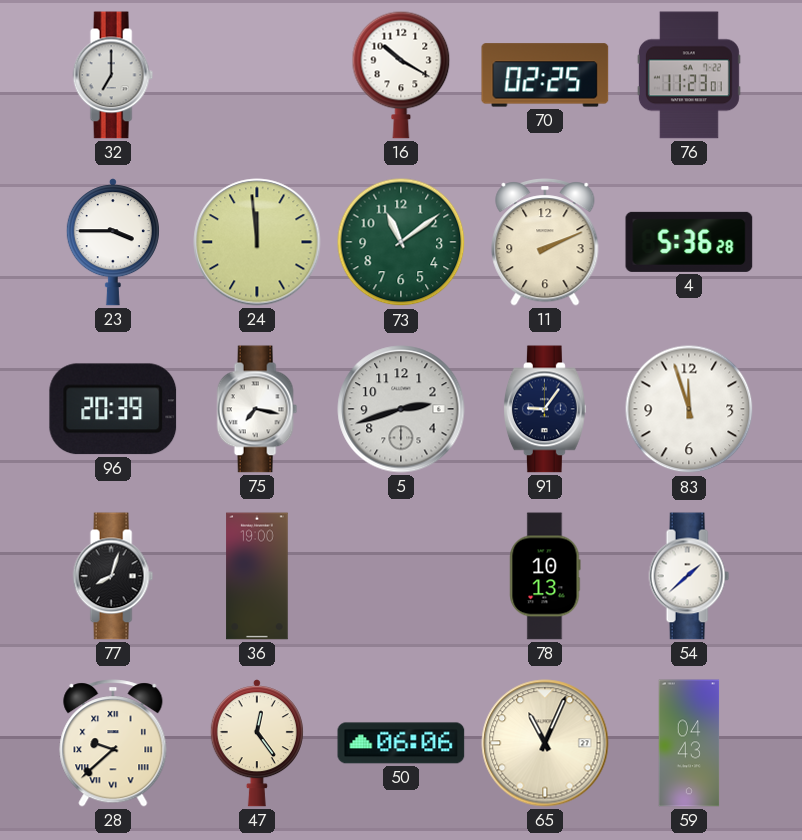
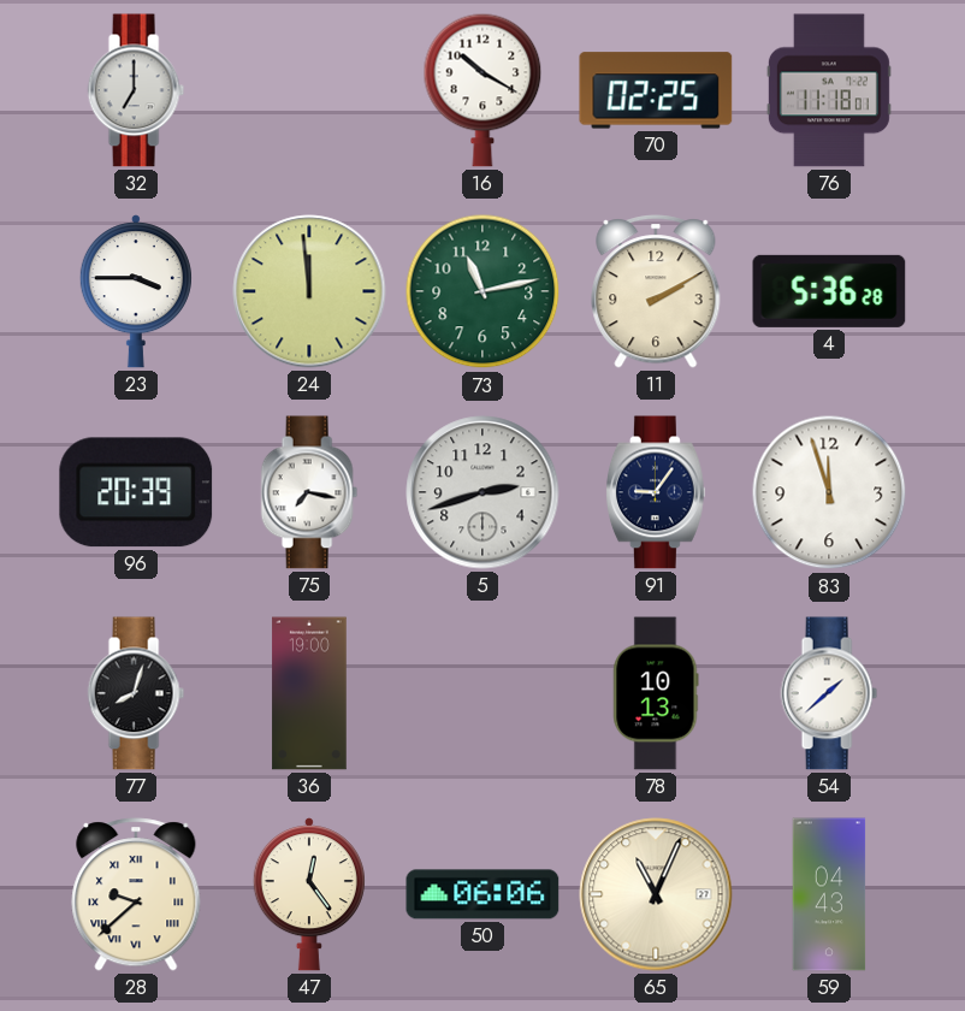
76: 11:23 -> 11:18
73: 11:09 -> 11:13
11: 2:11 -> 2:10
